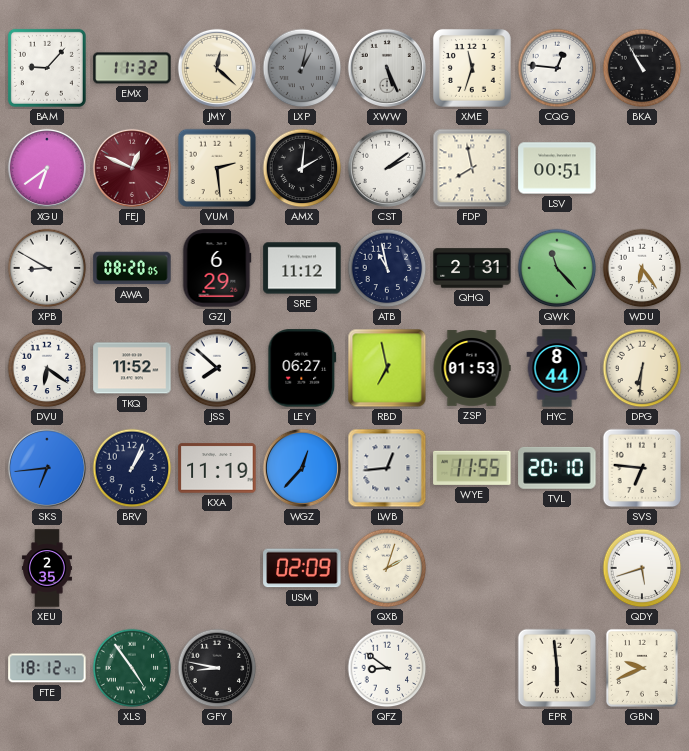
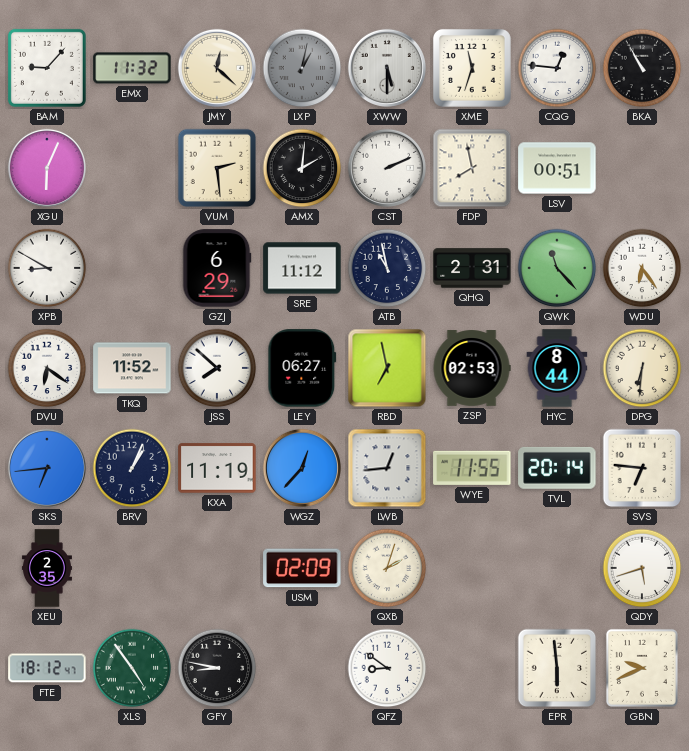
XWW: 5:26 -> 5:30
XGU: 6:39 -> 6:04
FEJ: 12:49 -> none
CST: 2:09 -> 2:11
AWA: 08:20 -> none
ZSP: 01:53 -> 02:53
TVL: 20:10 -> 20:14
